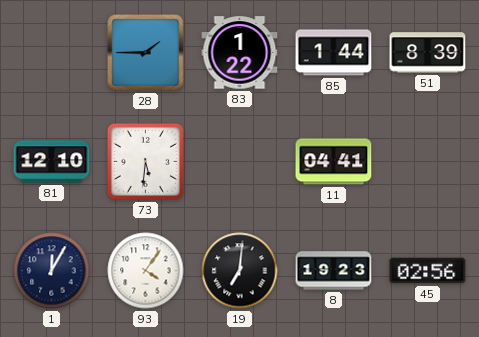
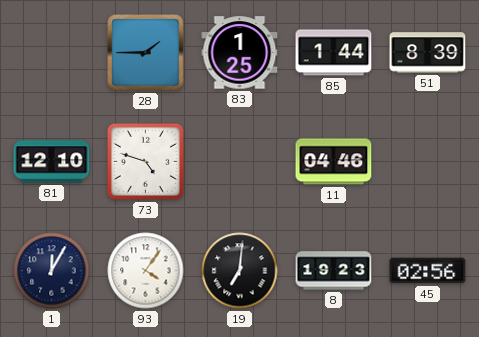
83: 1:22 -> 1:25
73: 5:31 -> 4:48
11: 04:41 -> 04:46
